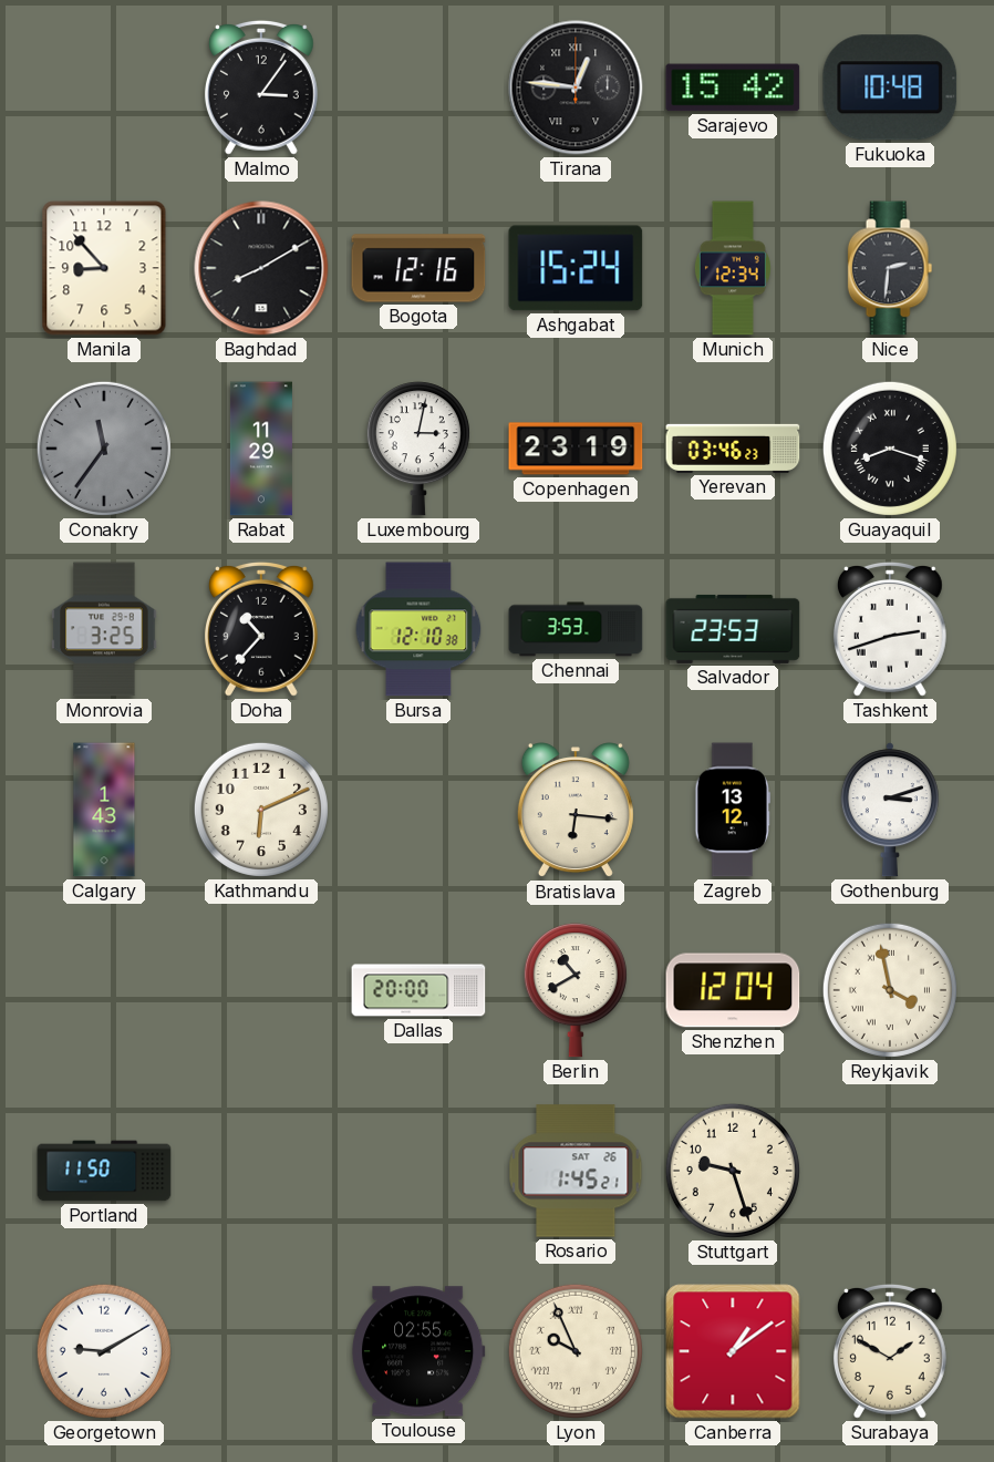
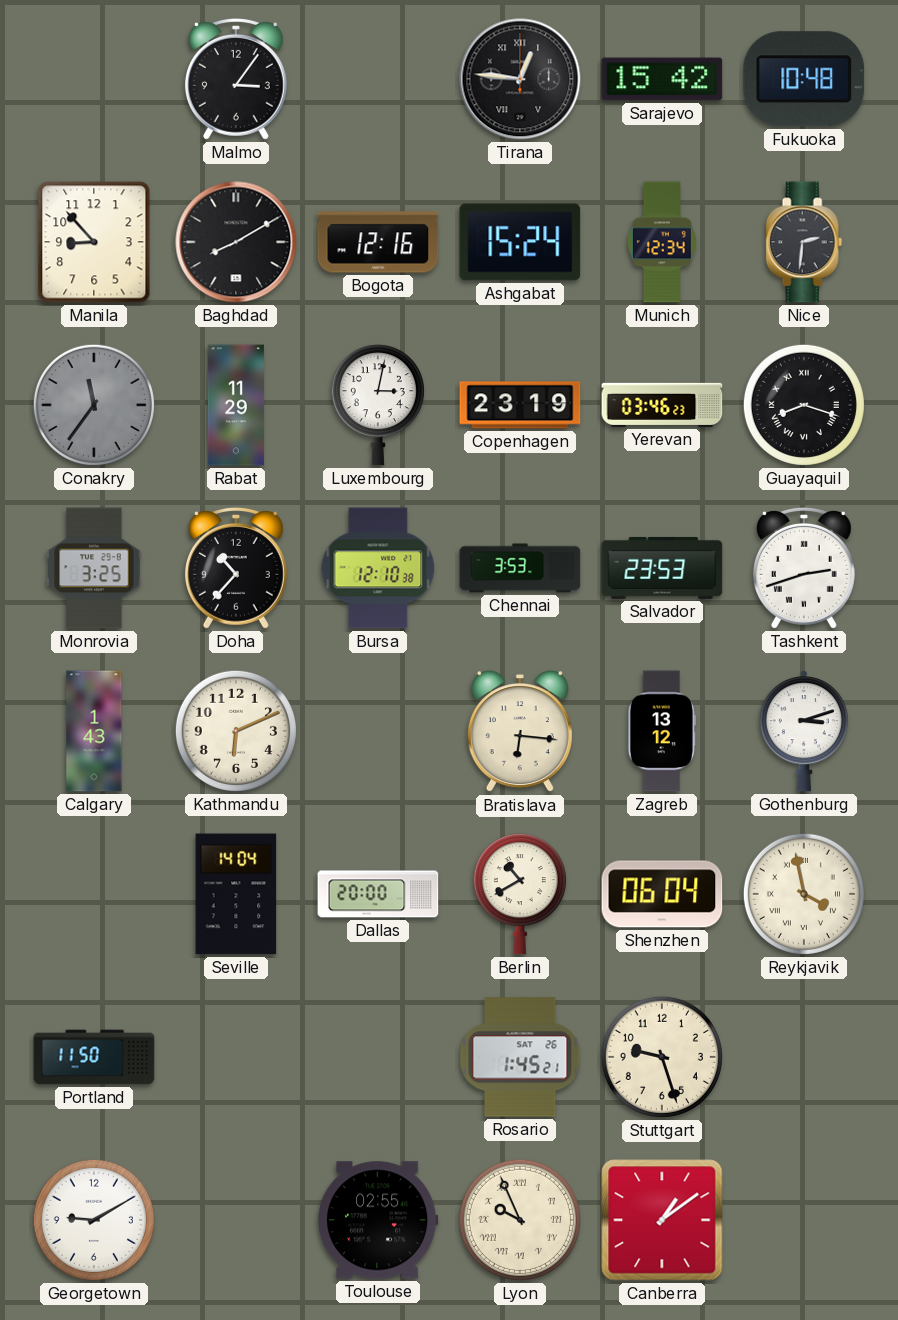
Seville: none -> 14:04
Shenzhen: 12:04 -> 06:04
Surabaya: 1:50 -> none
